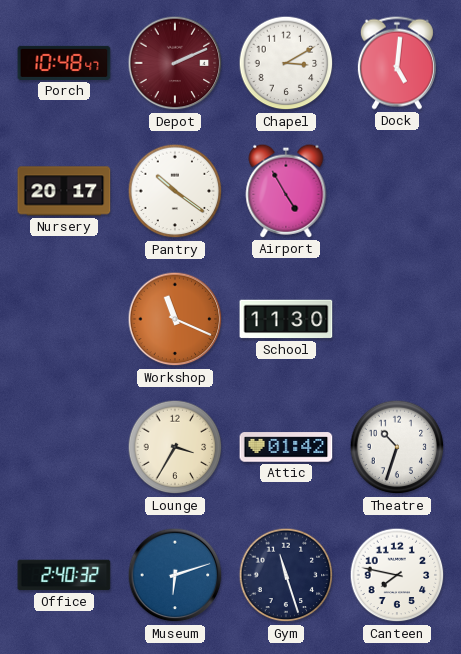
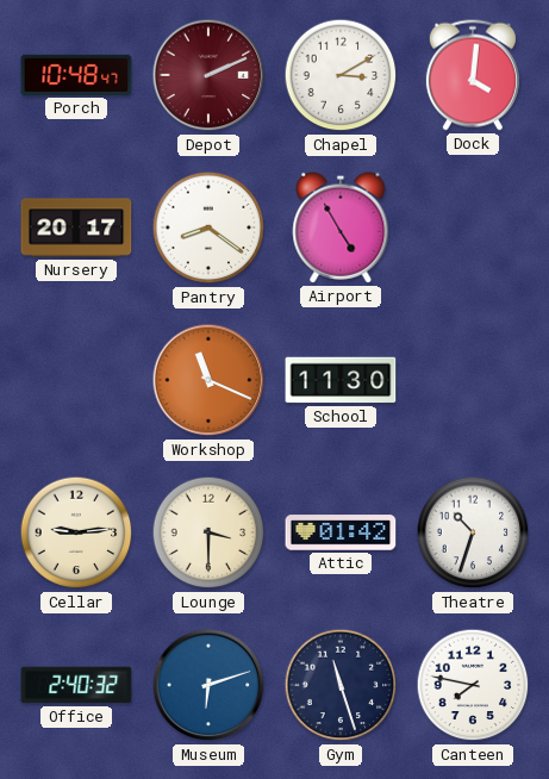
Dock: 5:01 -> 4:01
Pantry: 10:21 -> 8:21
Cellar: none -> 9:14
Lounge: 3:35 -> 3:30
